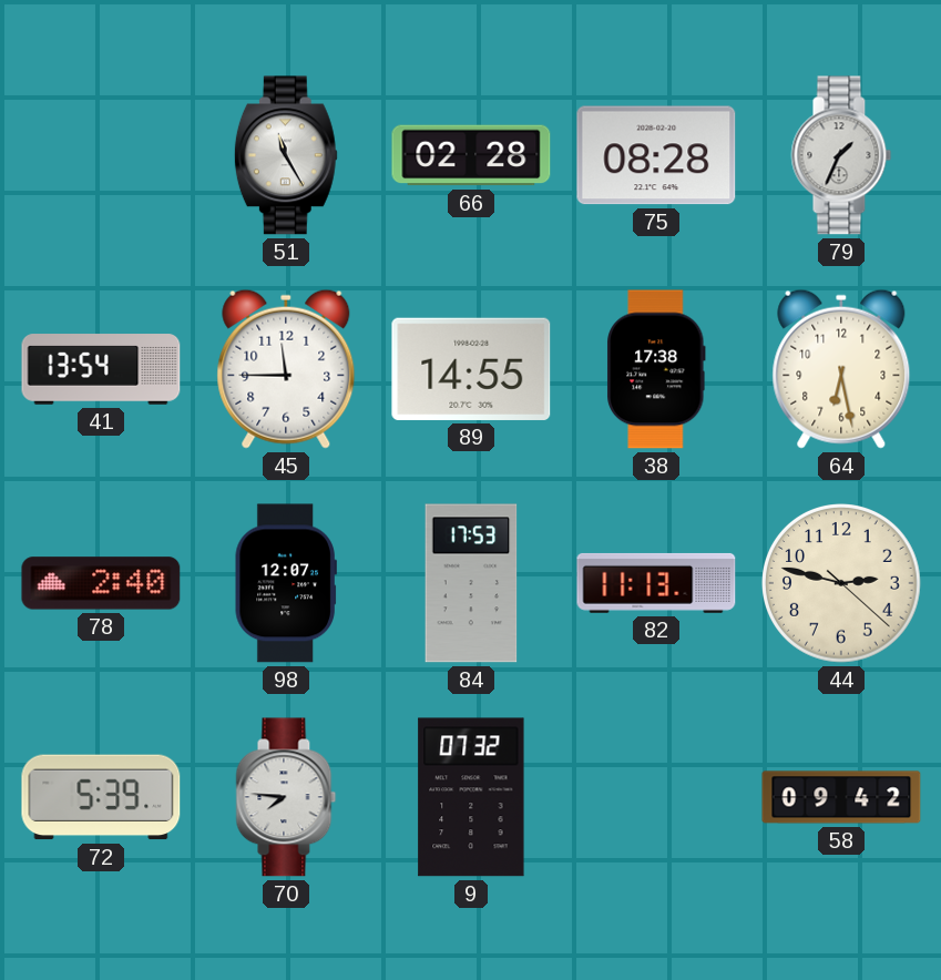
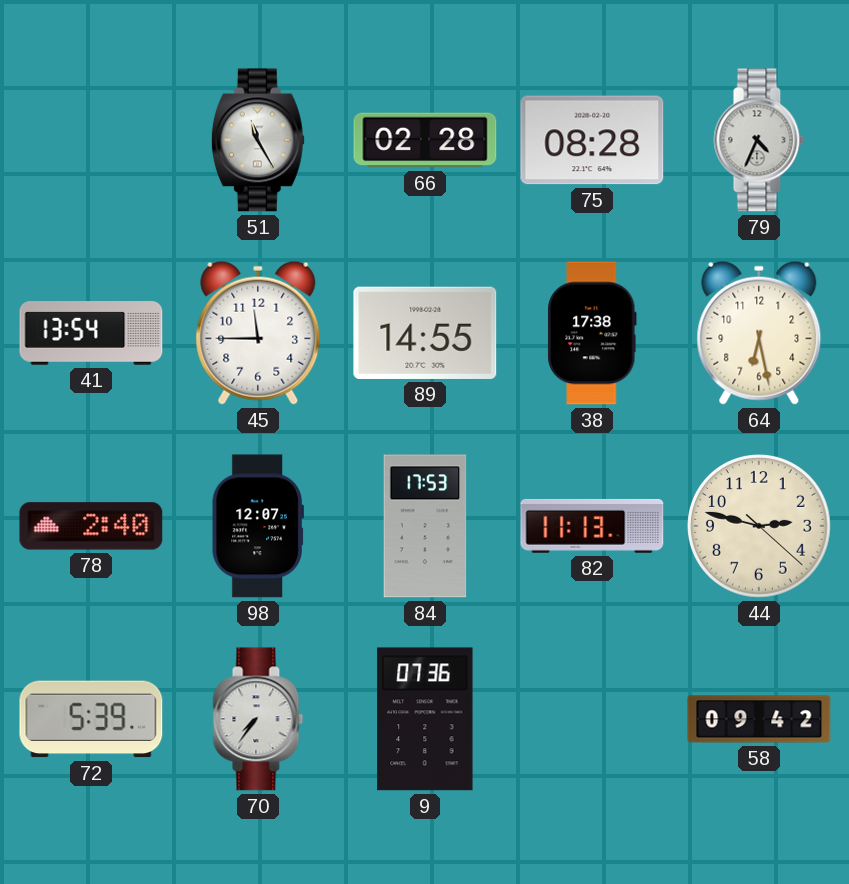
79: 1:34 -> 4:34
70: 7:46 -> 7:36
9: 07:32 -> 07:36
